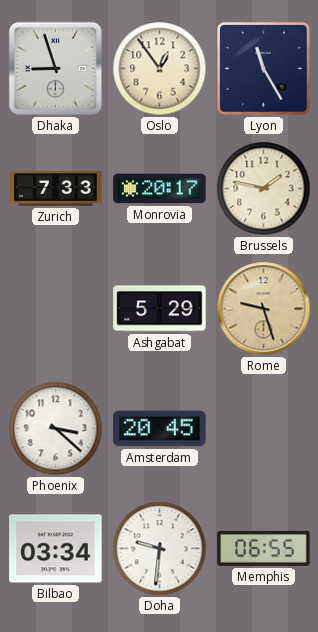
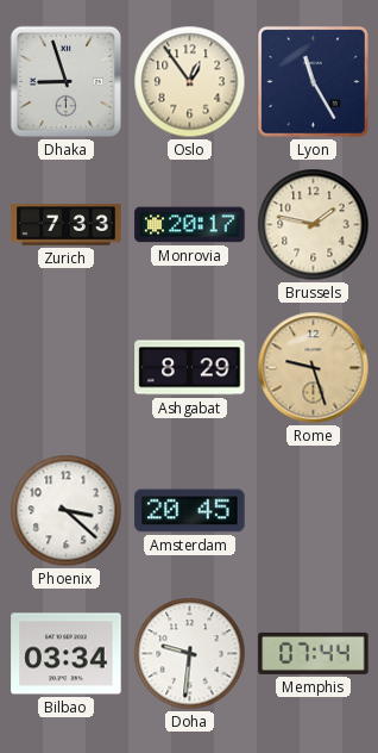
Ashgabat: 5:29 -> 8:29
Memphis: 06:55 -> 07:44
